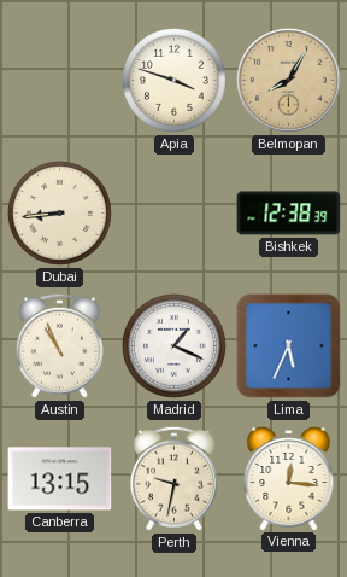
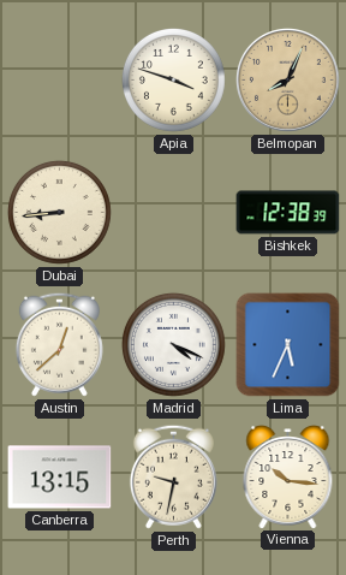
Belmopan: 8:05 -> 8:04
Austin: 10:56 -> 12:38
Madrid: 1:19 -> 4:19
Vienna: 12:16 -> 10:16
